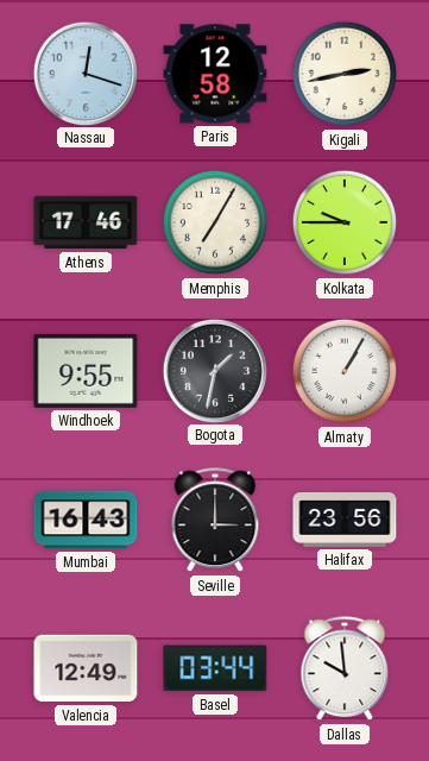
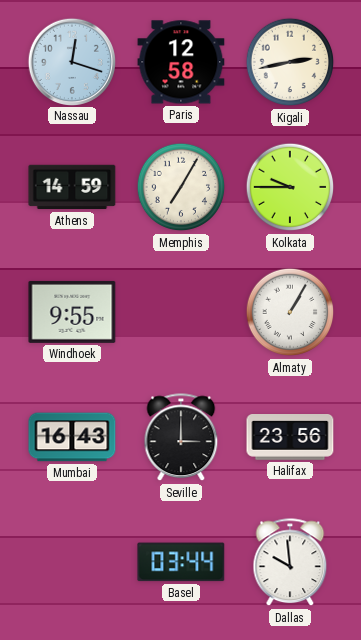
Athens: 17:46 -> 14:59
Bogota: 1:32 -> none
Valencia: 12:49 -> none
